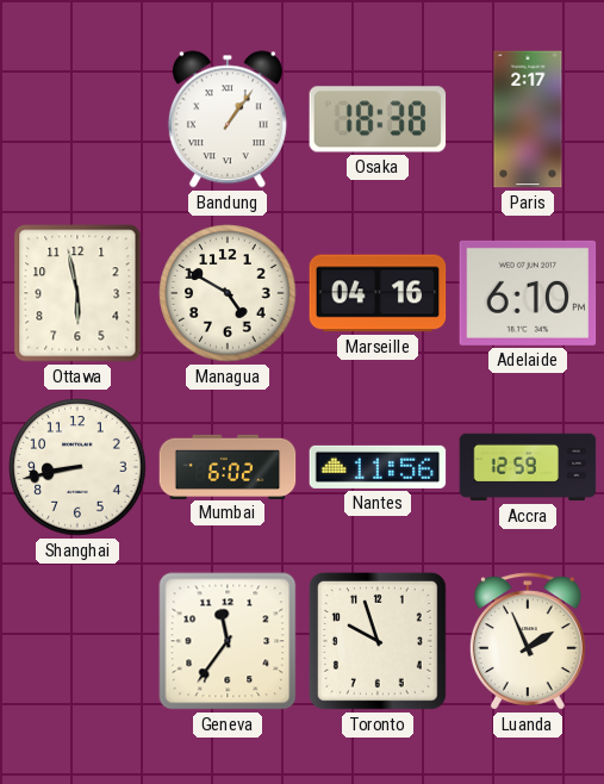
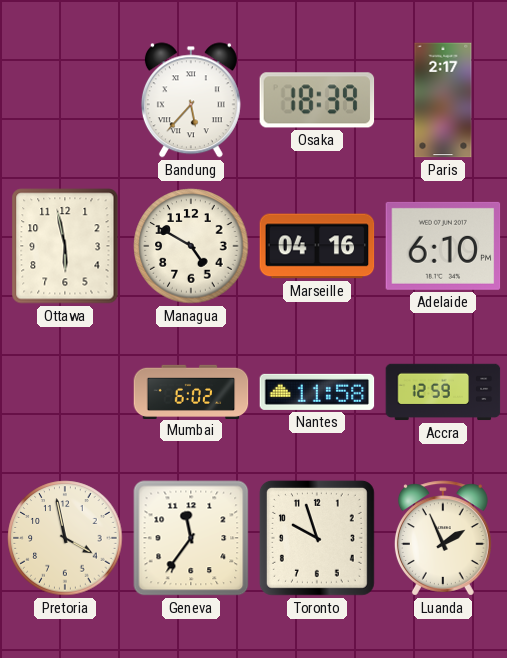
Bandung: 1:06 -> 5:37
Osaka: 18:38 -> 18:39
Shanghai: 8:43 -> none
Nantes: 11:56 -> 11:58
Pretoria: none -> 3:58
